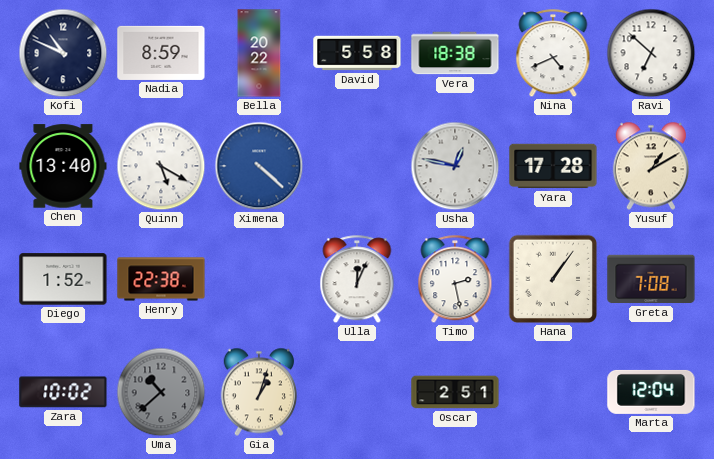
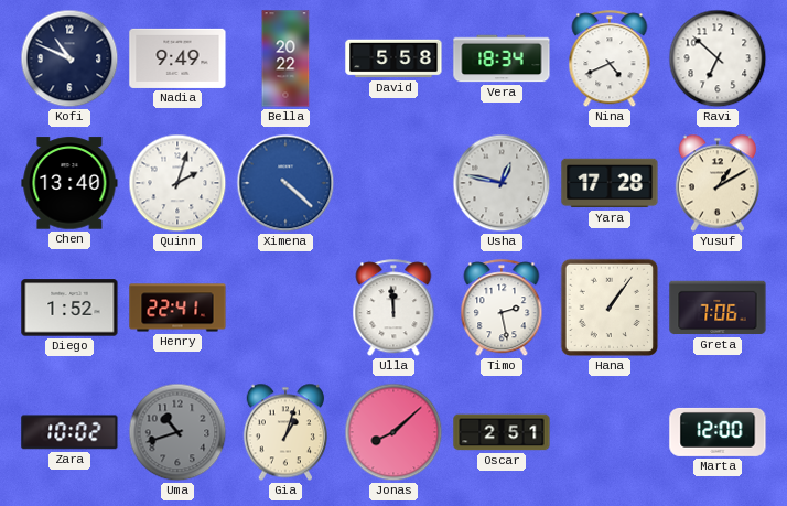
Nadia: 8:59 -> 9:49
Vera: 18:38 -> 18:34
Quinn: 5:20 -> 2:03
Henry: 22:38 -> 22:41
Ulla: 12:04 -> 11:59
Greta: 7:08 -> 7:06
Uma: 10:38 -> 10:42
Jonas: none -> 8:08
Marta: 12:04 -> 12:00
